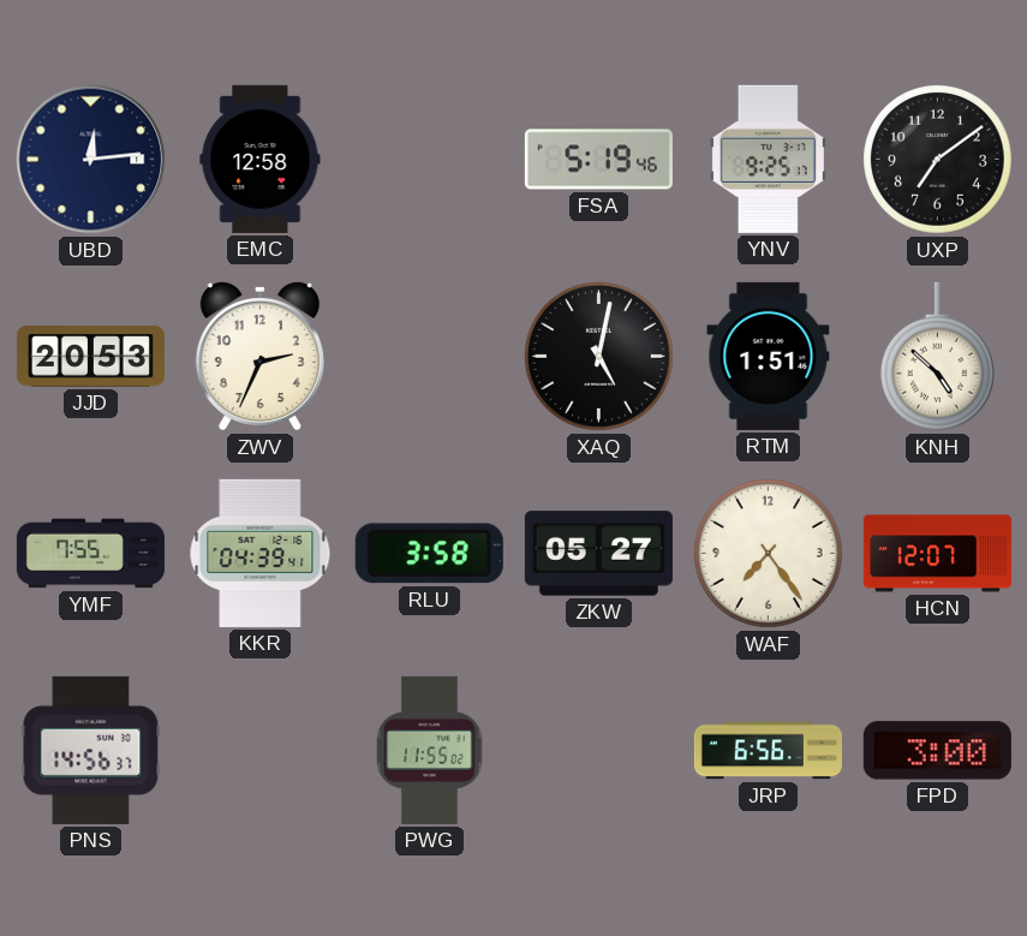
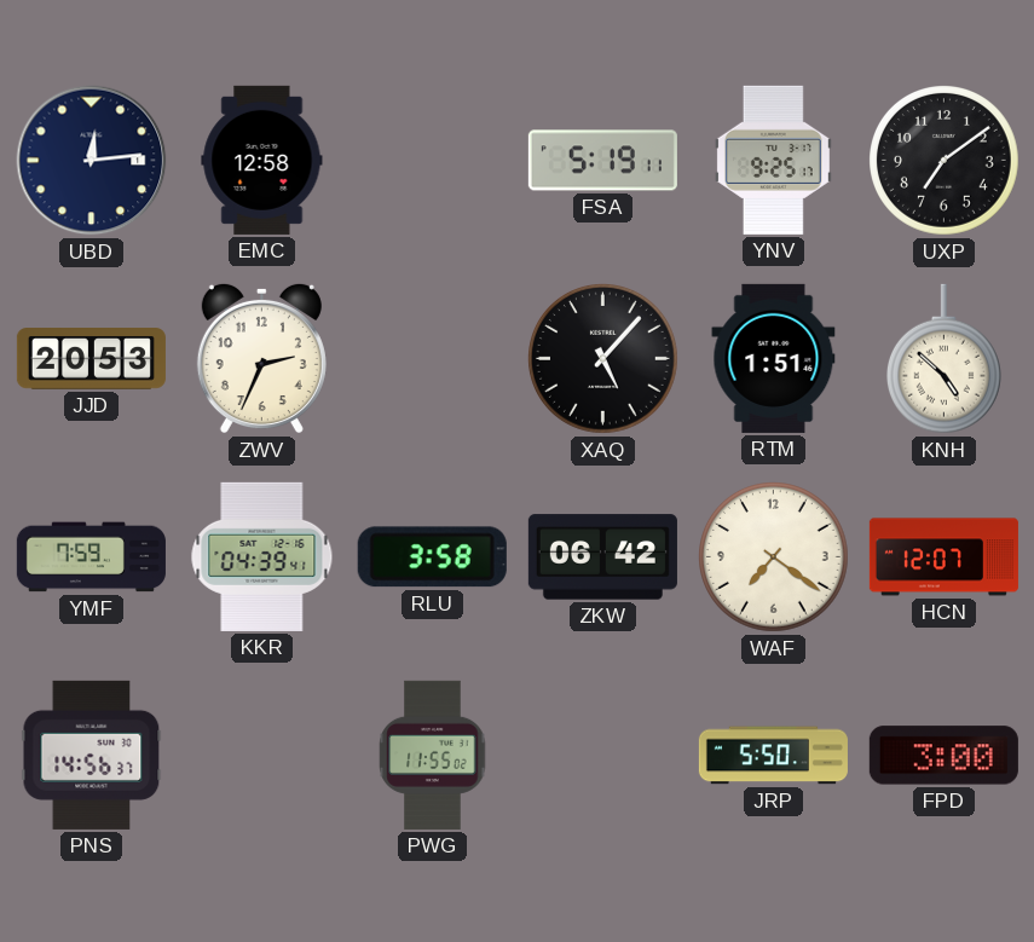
FSA: 5:19:46 -> 5:19:11
XAQ: 5:02 -> 5:07
YMF: 7:55 -> 7:59
ZKW: 05:27 -> 06:42
WAF: 7:24 -> 7:21
JRP: 6:56 -> 5:50
